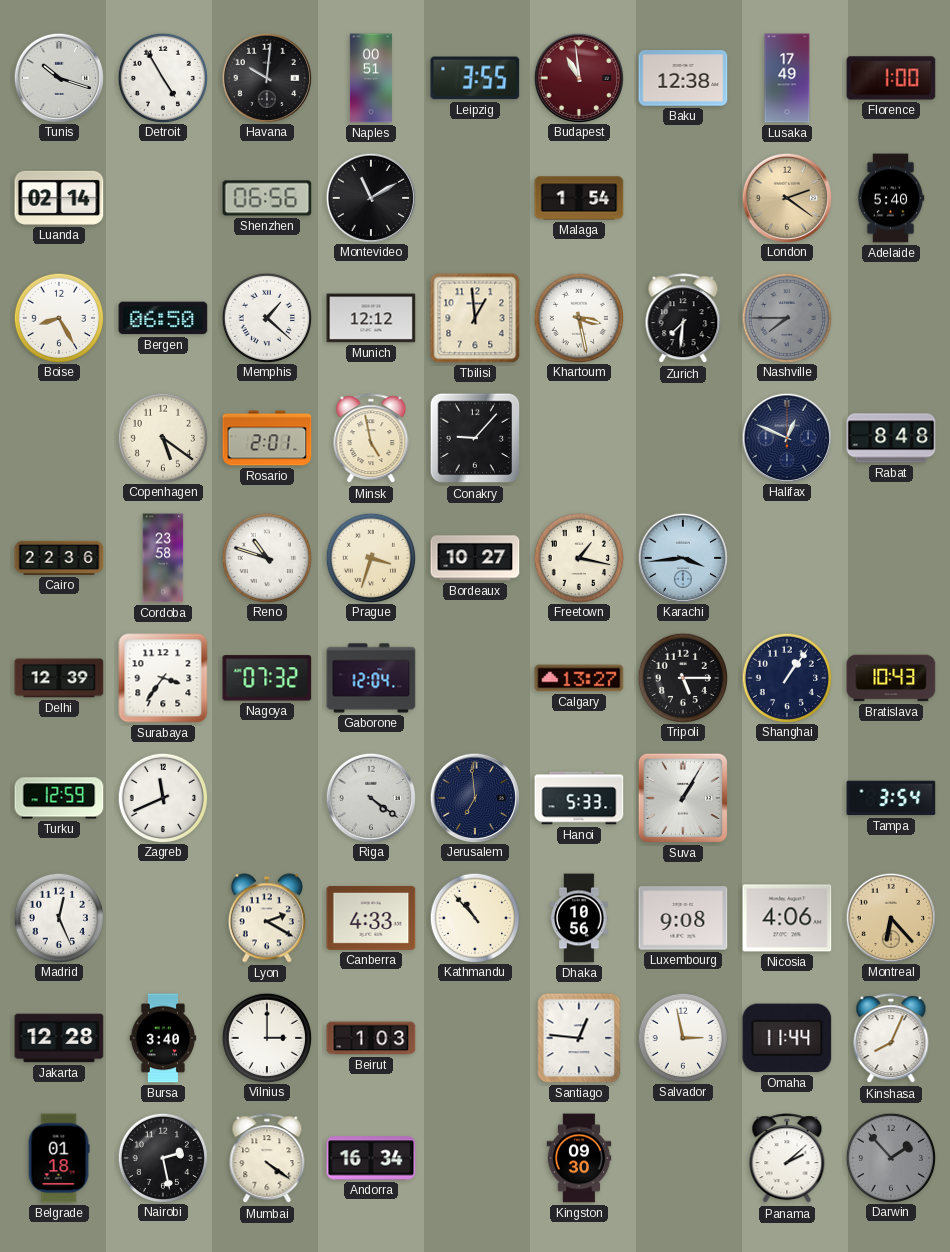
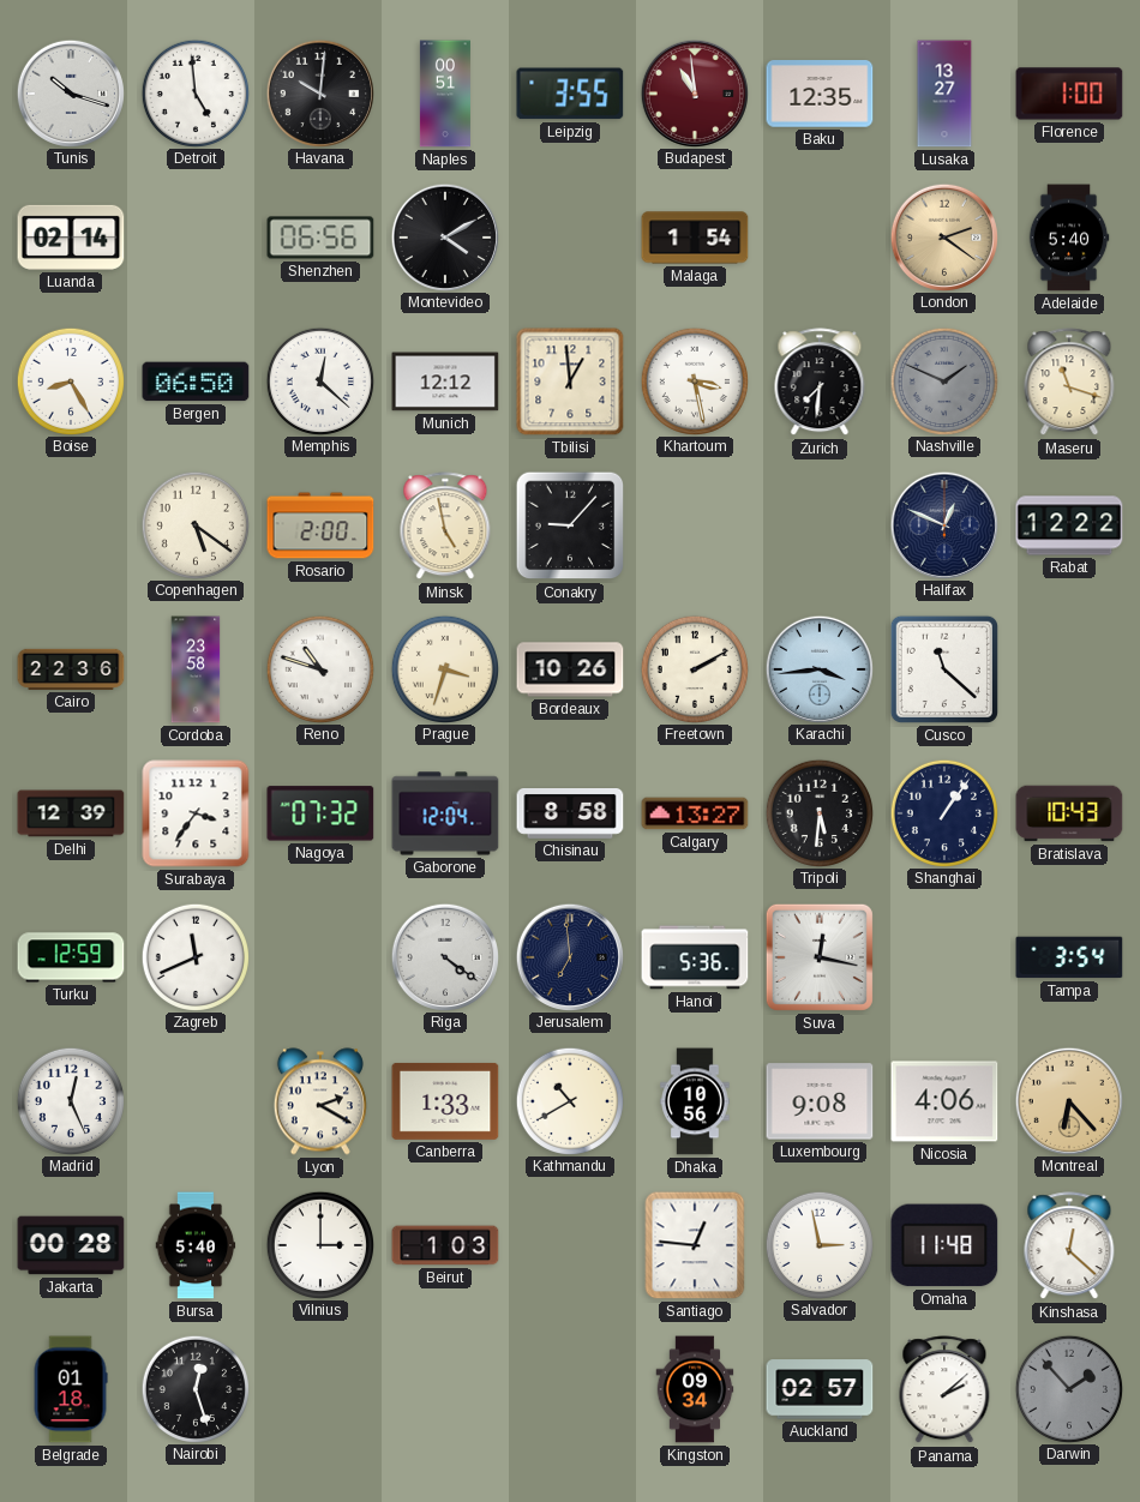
Detroit: 4:55 -> 4:59
Baku: 12:38 -> 12:35
Lusaka: 17:49 -> 13:27
Montevideo: 11:10 -> 4:10
Memphis: 1:22 -> 12:22
Nashville: 7:45 -> 1:49
Maseru: none -> 11:18
Rosario: 2:01 -> 2:00
Rabat: 8:48 -> 12:22
Bordeaux: 10:27 -> 10:26
Freetown: 1:17 -> 2:10
Cusco: none -> 11:22
Chisinau: none -> 8:58
Tripoli: 5:15 -> 5:31
Hanoi: 5:33 -> 5:36
Suva: 1:05 -> 12:17
Canberra: 4:33 -> 1:33
Kathmandu: 10:53 -> 10:40
Jakarta: 12:28 -> 00:28
Bursa: 3:40 -> 5:40
Omaha: 11:44 -> 11:48
Kinshasa: 8:04 -> 12:22
Nairobi: 2:28 -> 12:27
Mumbai: 4:21 -> none
Andorra: 16:34 -> none
Kingston: 09:30 -> 09:34
Auckland: none -> 02:57
